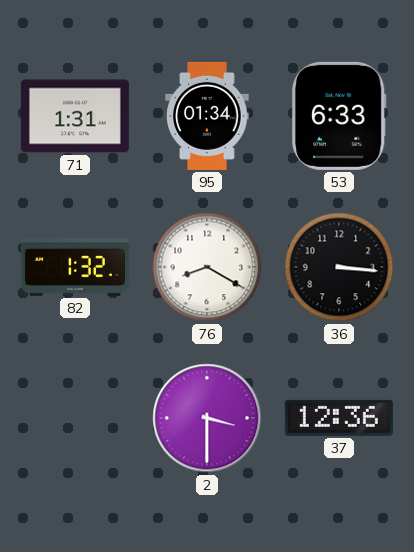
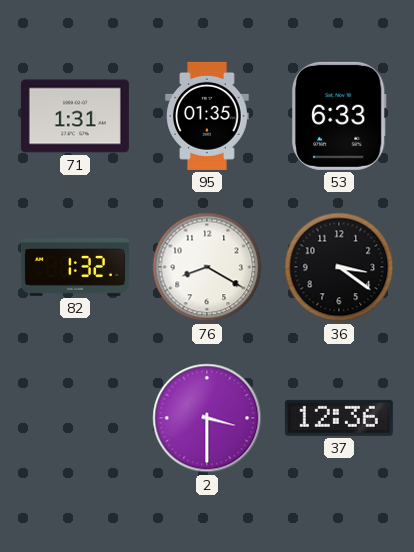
95: 01:34 -> 01:35
36: 3:16 -> 3:21
